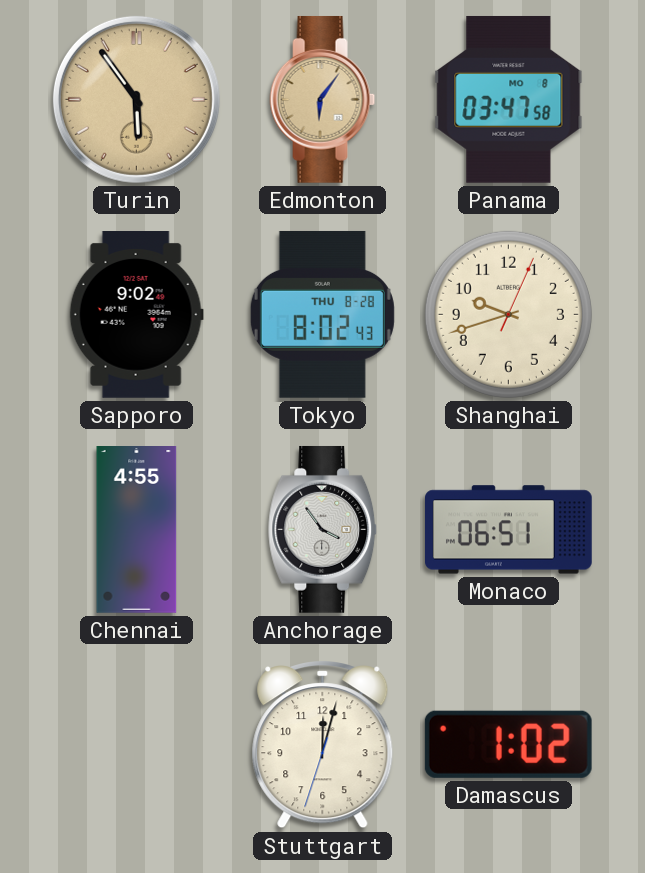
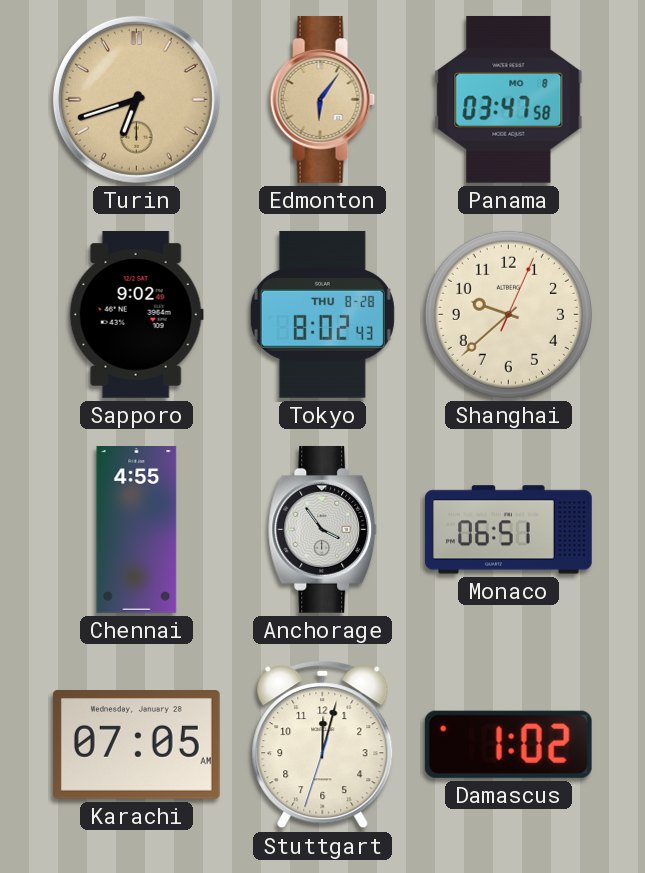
Turin: 5:54 -> 6:42
Shanghai: 9:42 -> 9:38
Karachi: none -> 07:05
